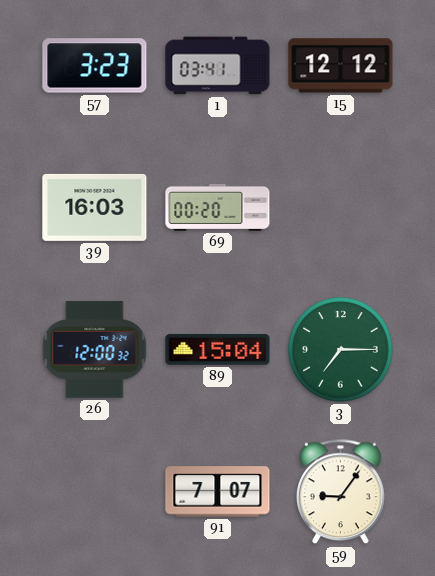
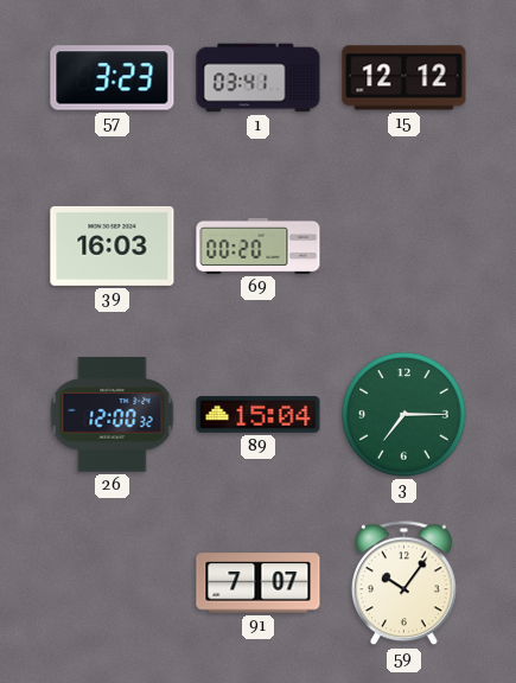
59: 9:06 -> 10:06
